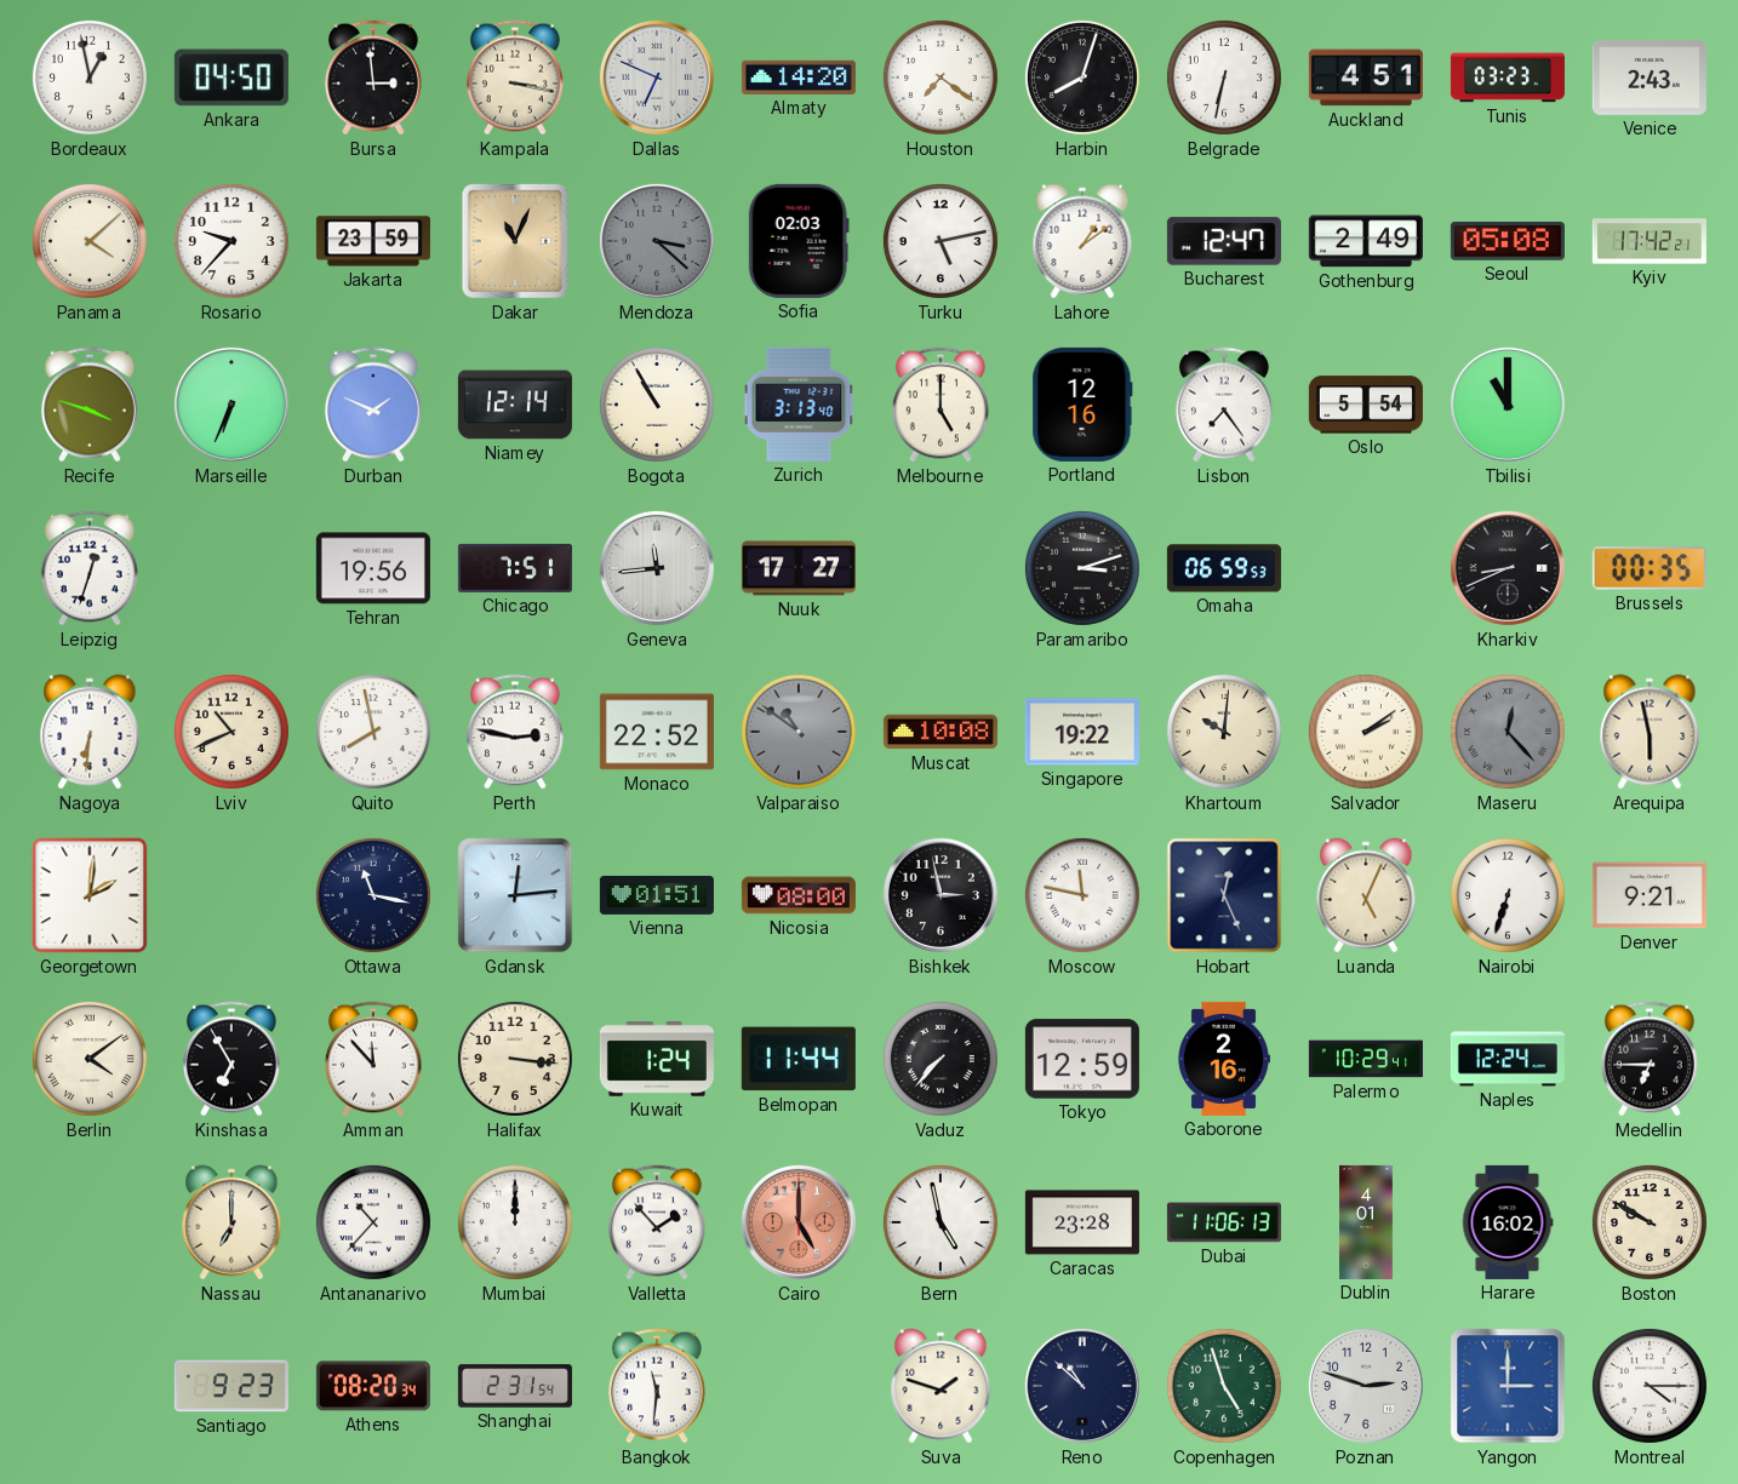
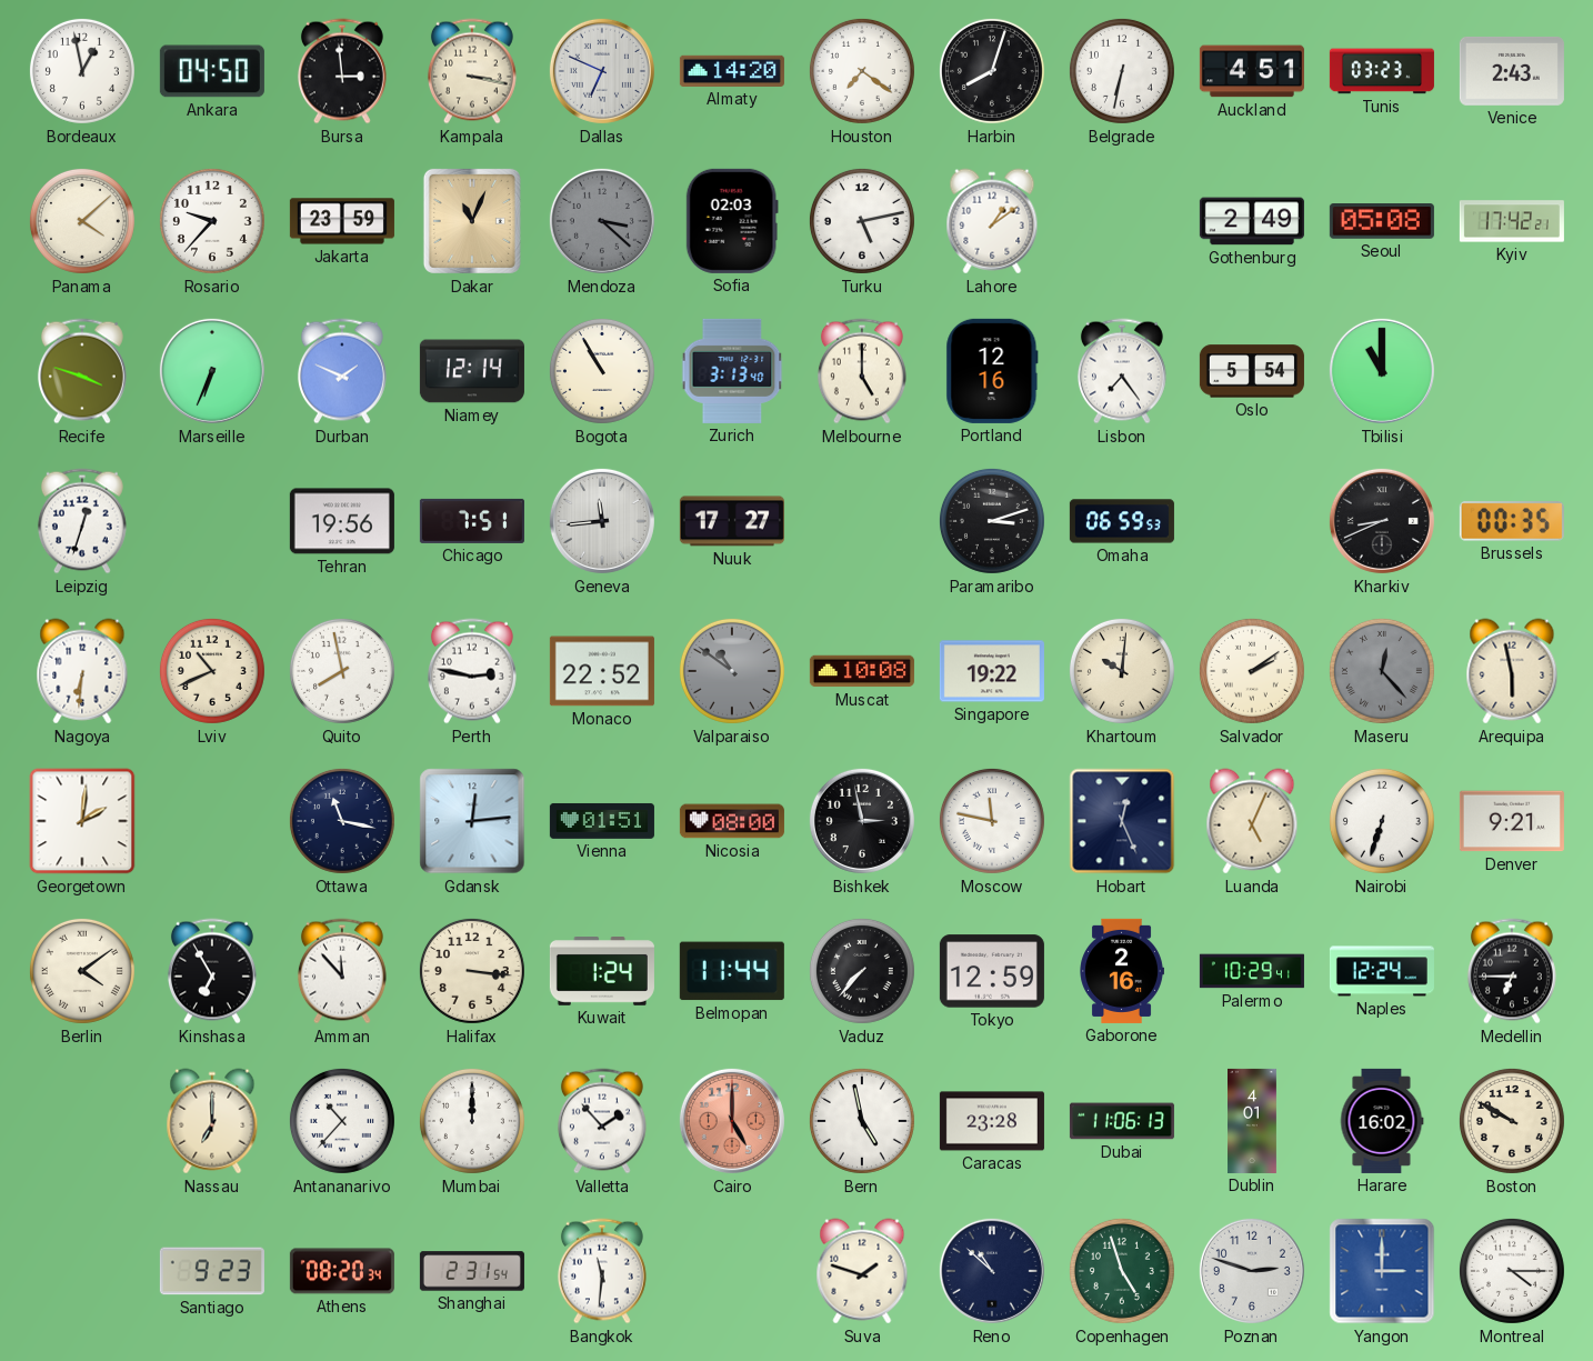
Bucharest: 12:47 -> none
